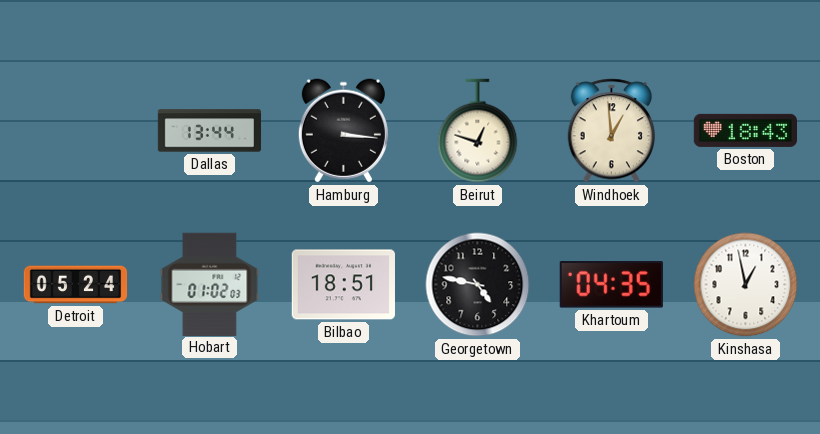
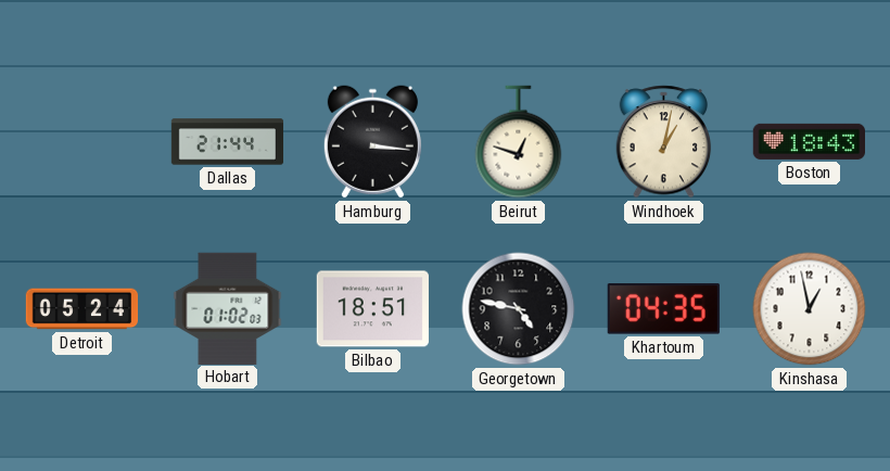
Dallas: 13:44 -> 21:44
Windhoek: 12:59 -> 1:02
